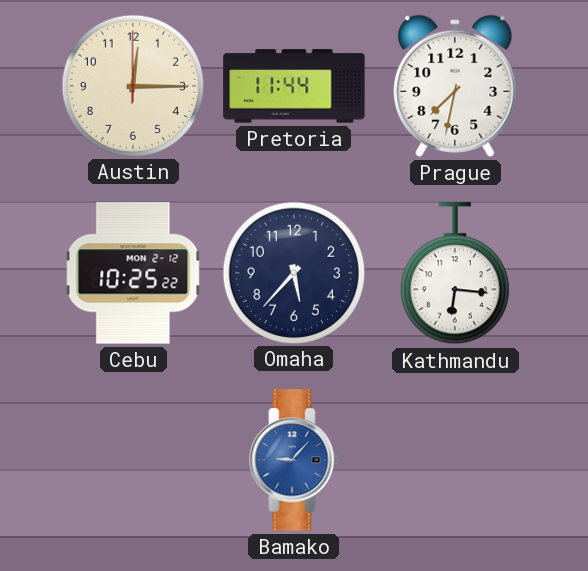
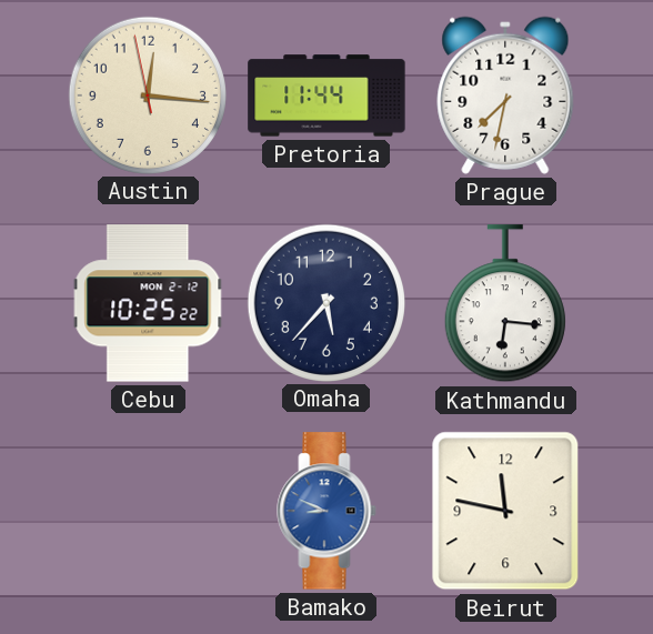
Austin: 12:15:00 -> 12:15:58
Bamako: 9:07 -> 8:49
Beirut: none -> 11:47
